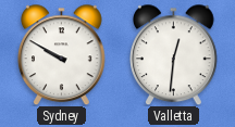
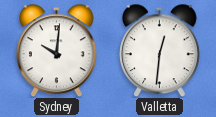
Sydney: 9:50 -> 10:01
